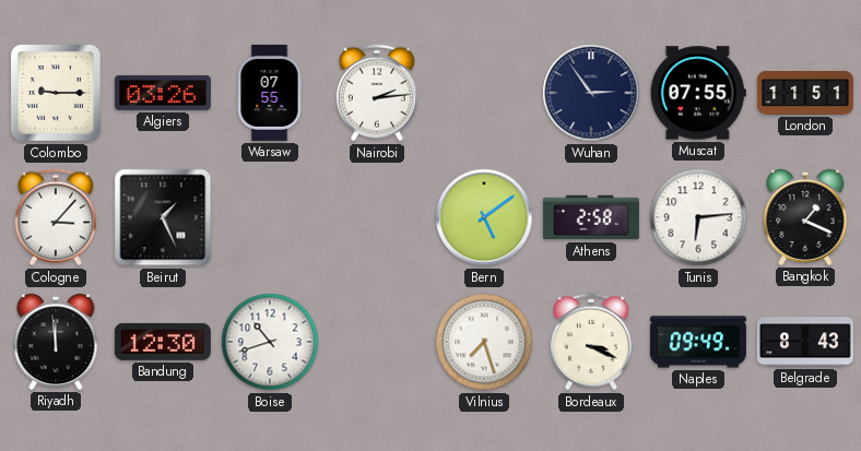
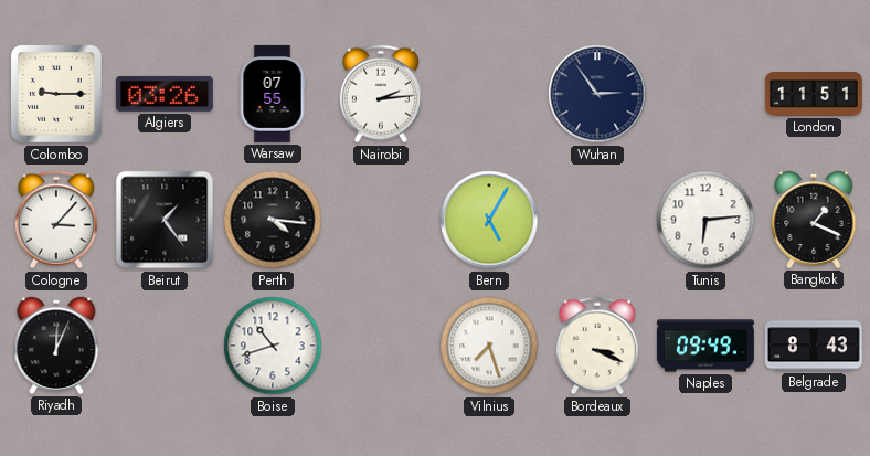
Muscat: 07:55 -> none
Beirut: 1:26 -> 1:24
Perth: none -> 4:16
Bern: 5:09 -> 5:05
Athens: 2:58 -> none
Riyadh: 11:59 -> 12:04
Bandung: 12:30 -> none
